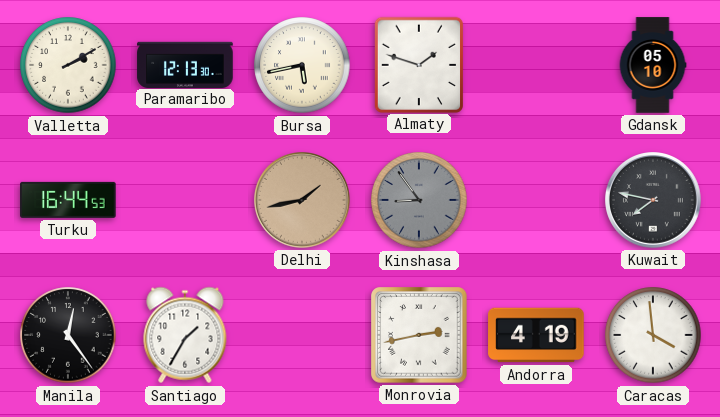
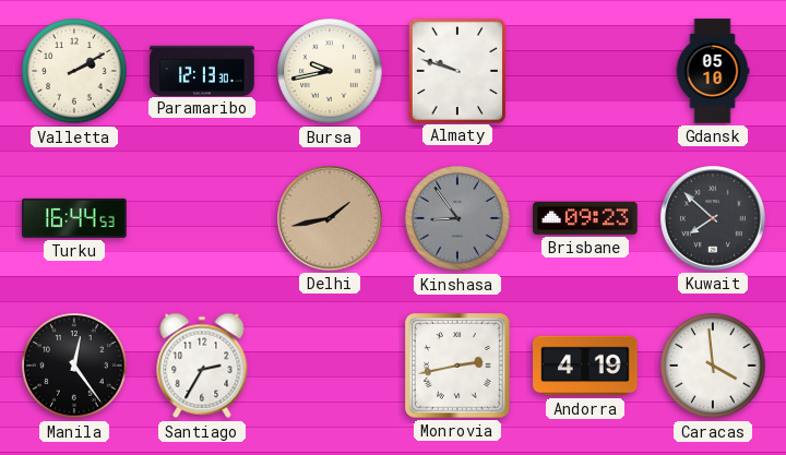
Bursa: 5:43 -> 9:43
Almaty: 1:48 -> 9:48
Brisbane: none -> 09:23
Kuwait: 7:47 -> 7:52
Santiago: 1:35 -> 2:35
